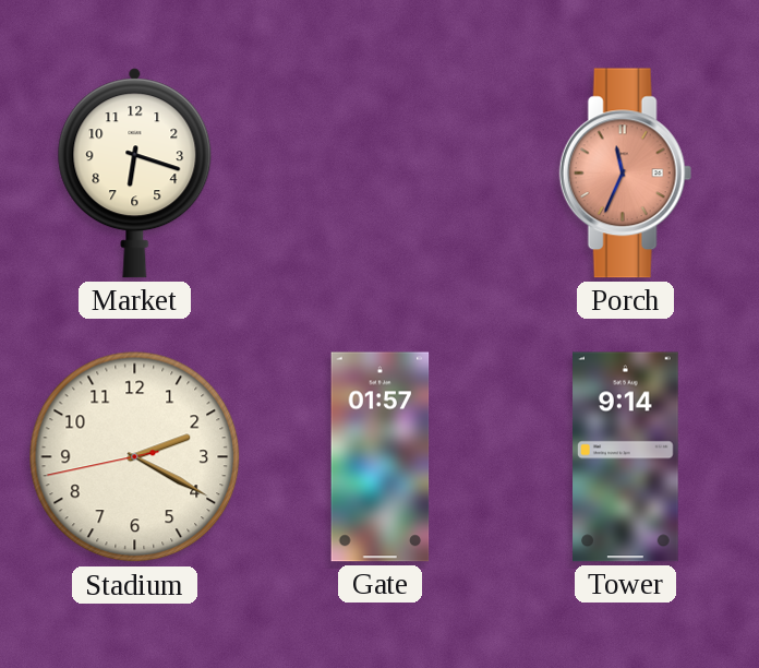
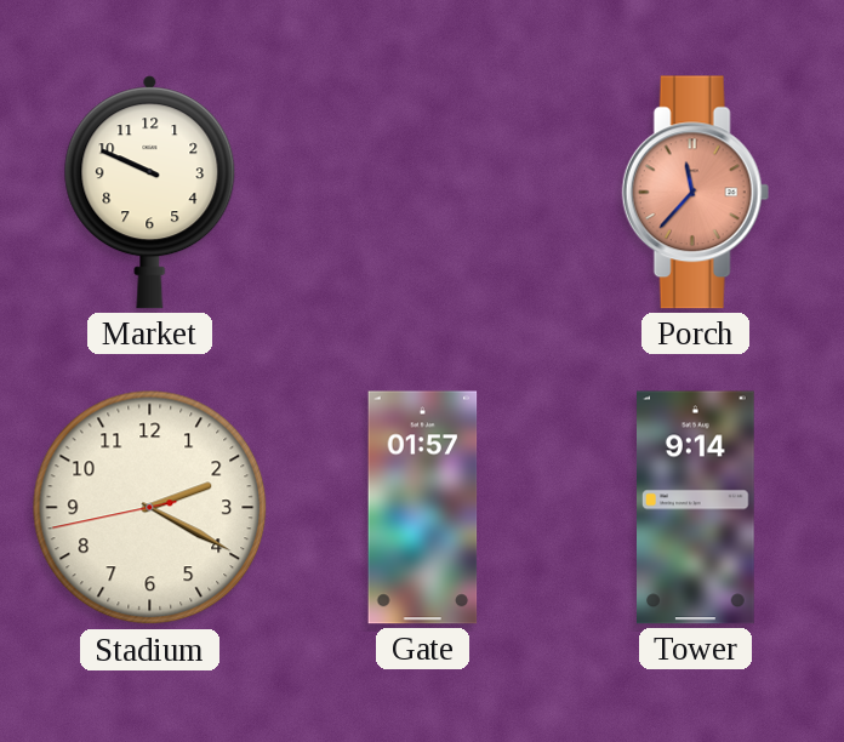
Market: 6:18 -> 9:49
Porch: 11:34 -> 11:37
